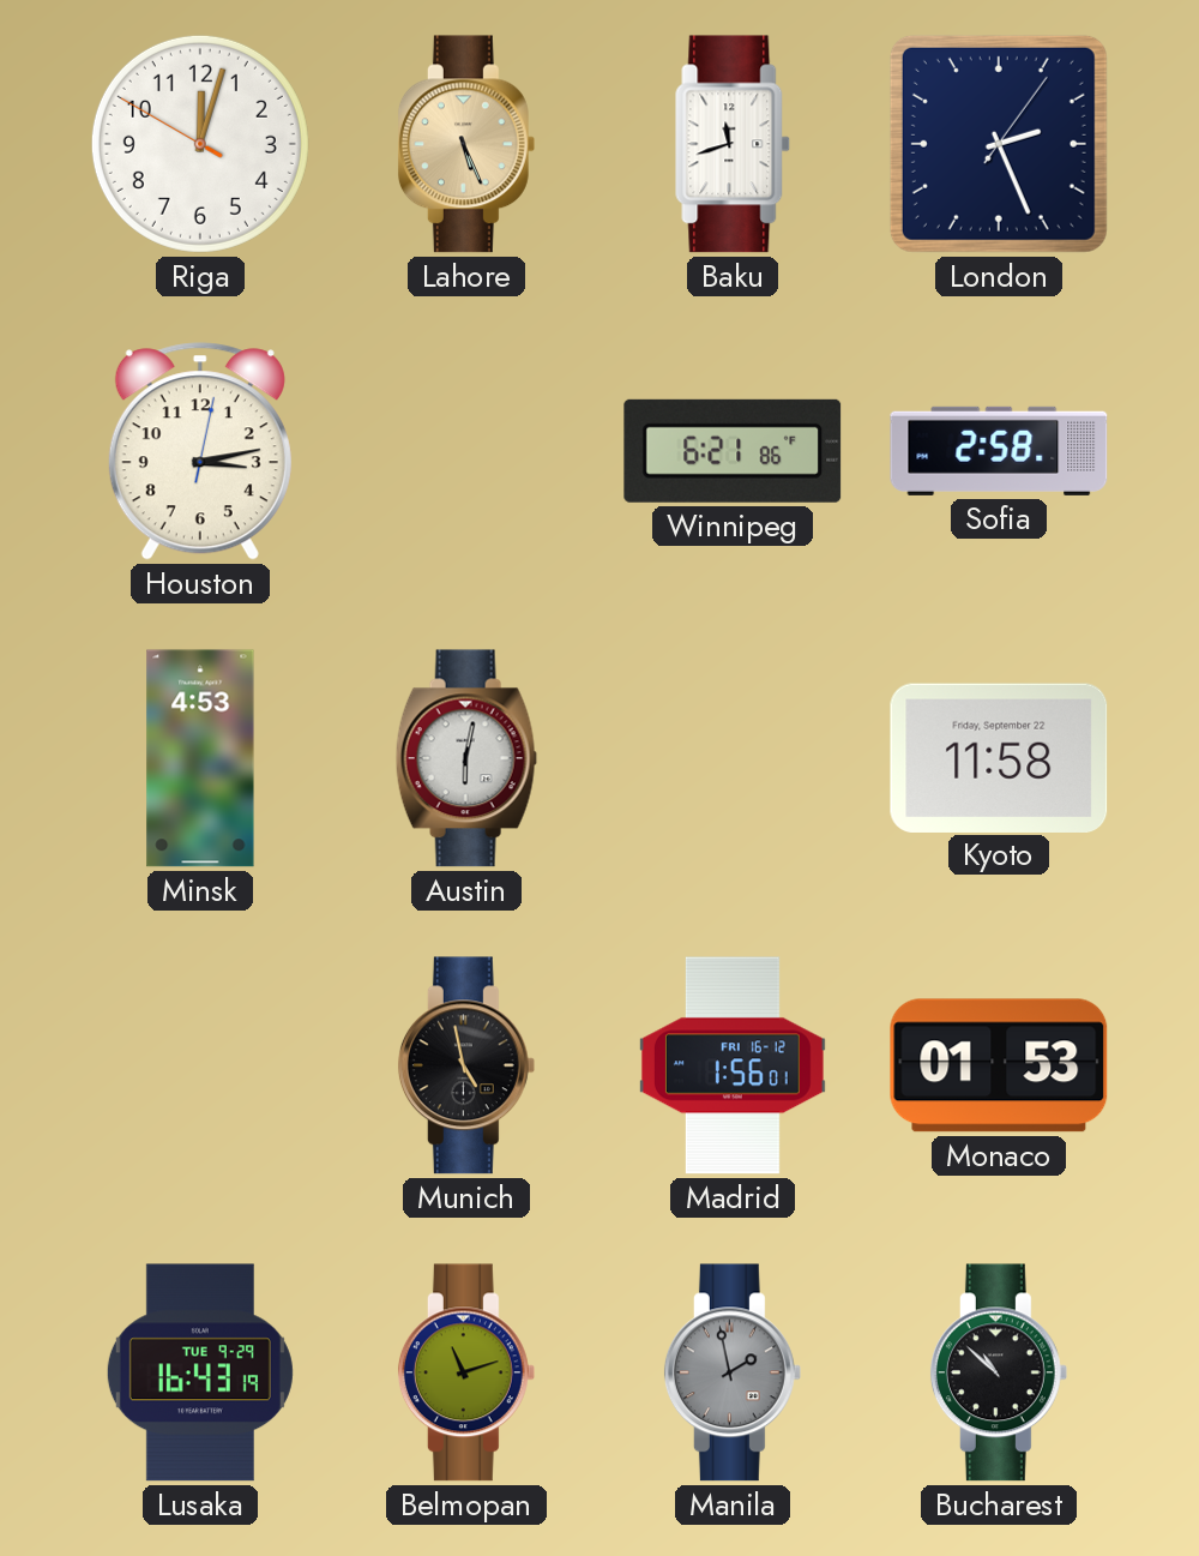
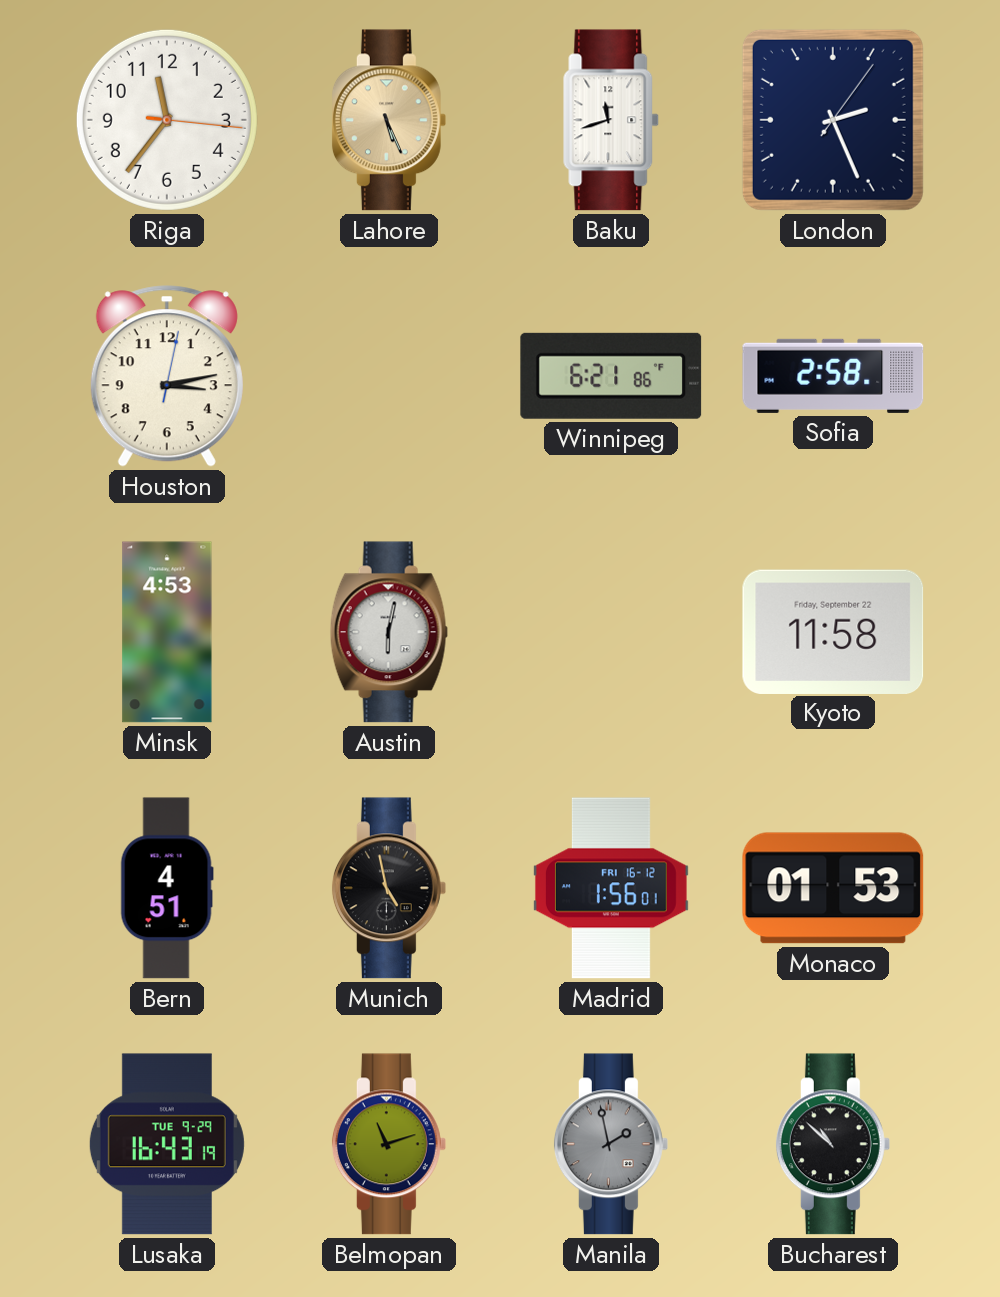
Riga: 12:02 -> 11:36
Bern: none -> 4:51
